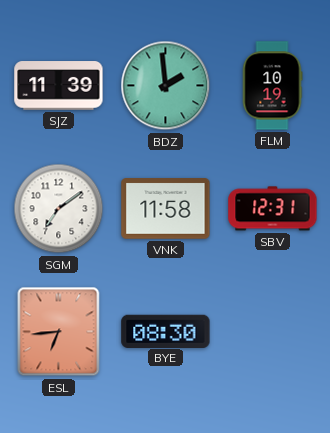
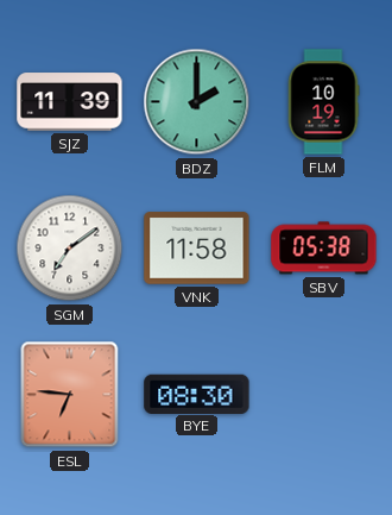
BDZ: 1:59 -> 2:00
SBV: 12:31 -> 05:38
ESL: 6:44 -> 6:46
